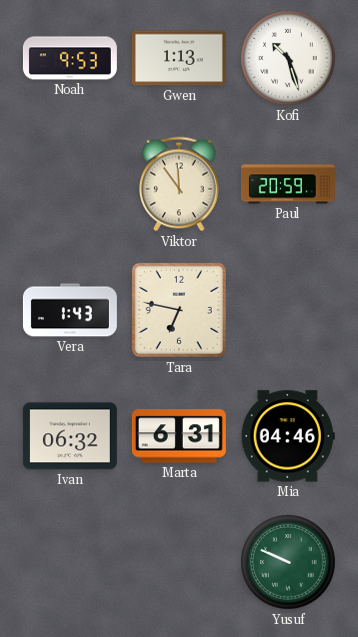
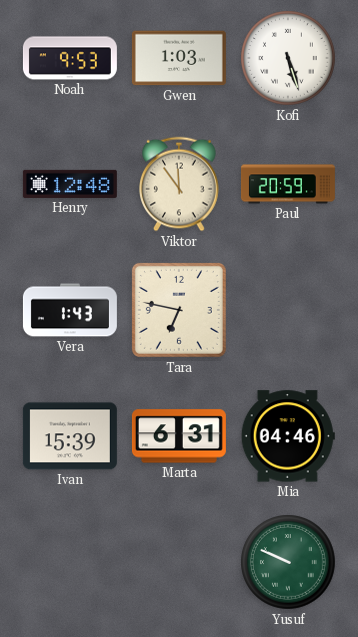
Gwen: 1:13 -> 1:03
Kofi: 10:27 -> 5:27
Henry: none -> 12:48
Ivan: 06:32 -> 15:39
